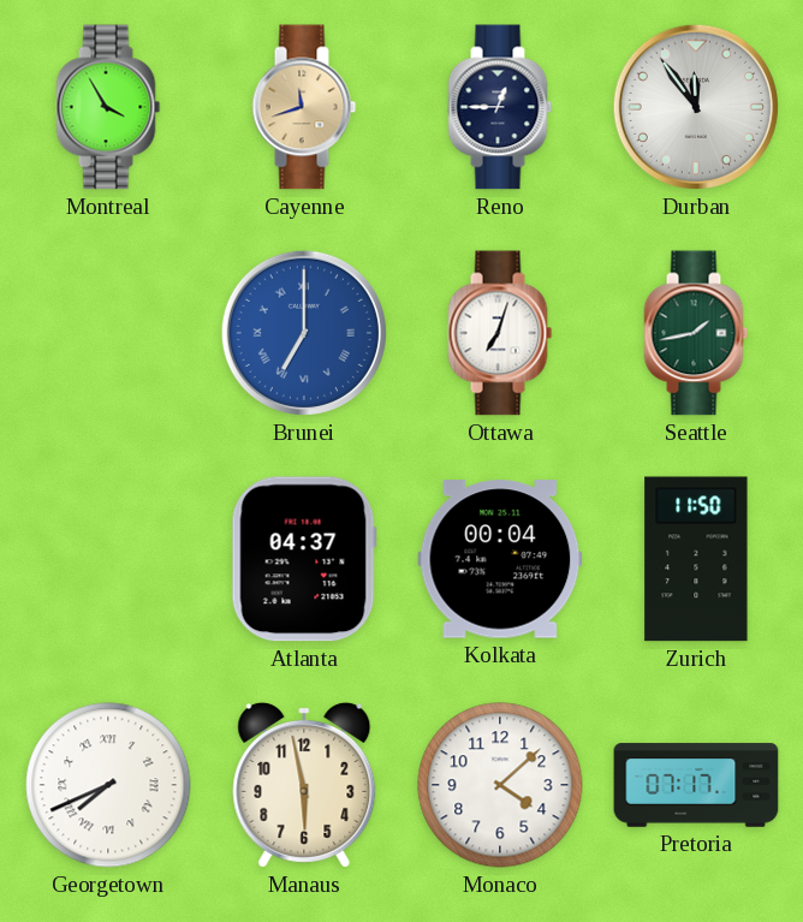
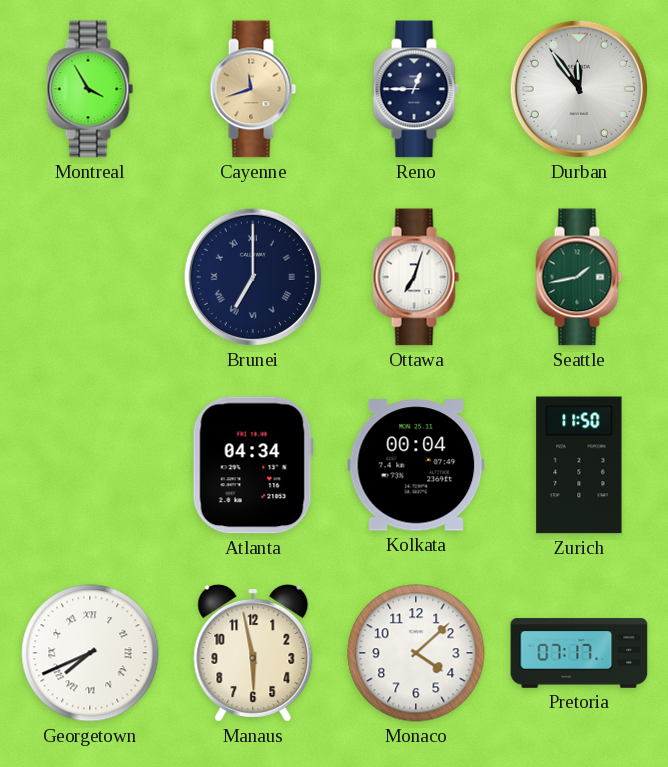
Brunei dial: blue -> navy
Atlanta: 04:37 -> 04:34
